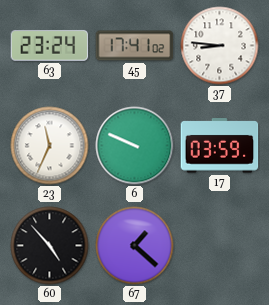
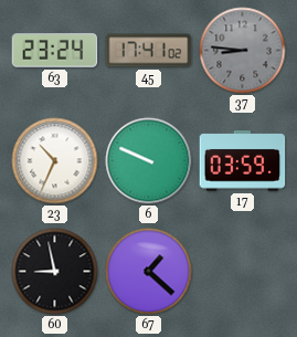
37 dial: white -> grey
23: 11:34 -> 10:34
60: 4:53 -> 8:58
